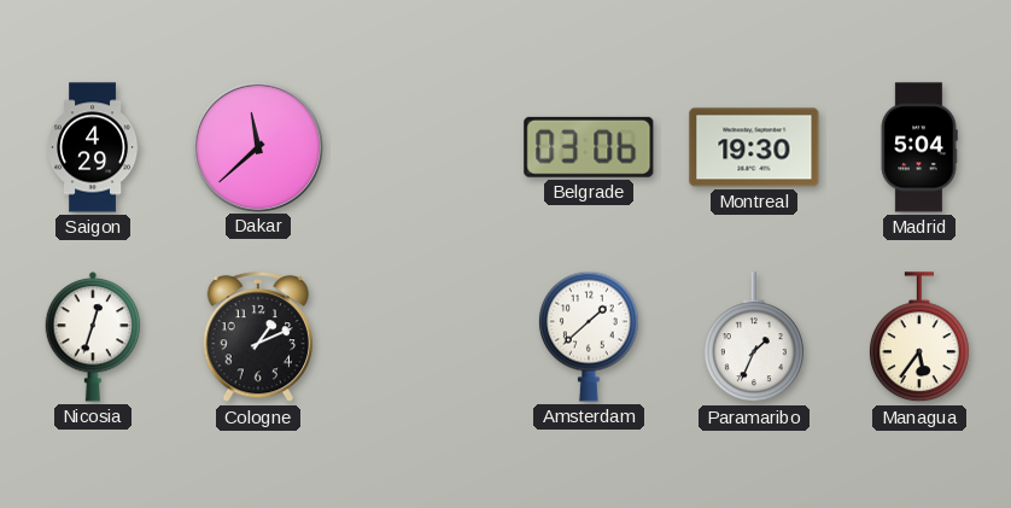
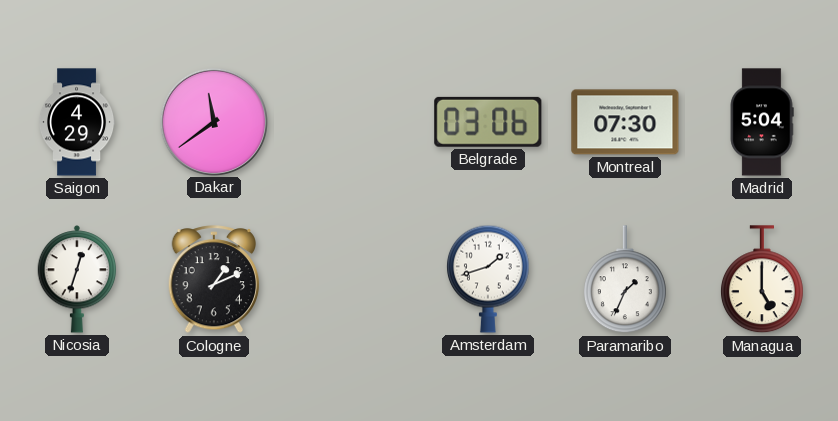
Dakar: 11:38 -> 11:39
Montreal: 19:30 -> 07:30
Amsterdam: 1:38 -> 1:42
Managua: 5:36 -> 5:00
